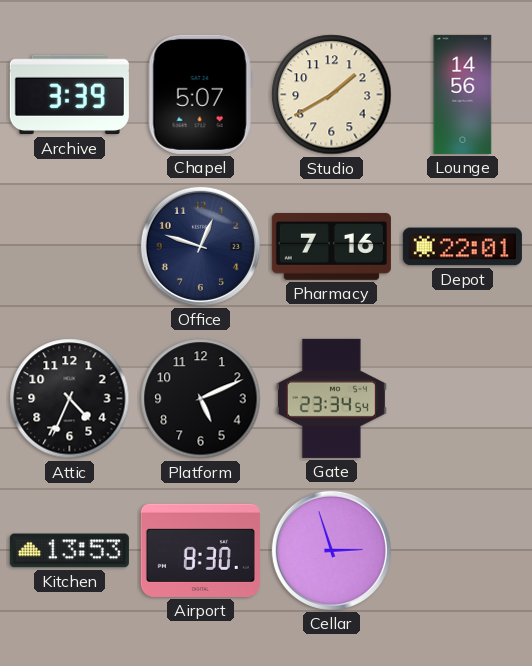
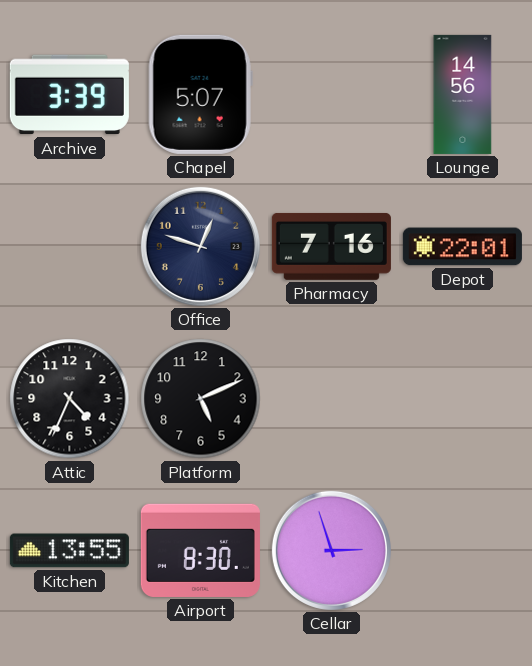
Studio: 1:40 -> none
Gate: 23:34 -> none
Kitchen: 13:53 -> 13:55
